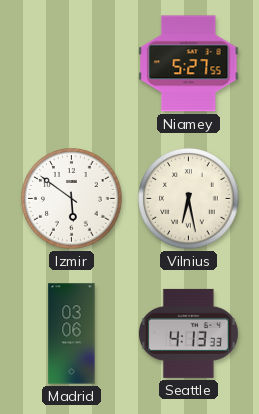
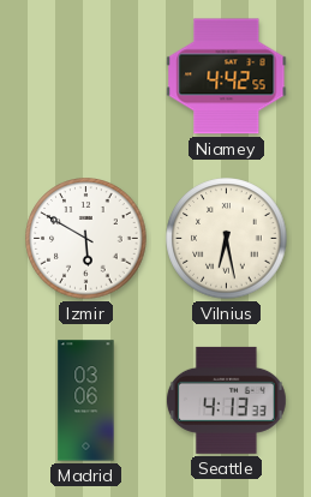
Niamey: 5:27 -> 4:42
Izmir: 5:51 -> 5:50
